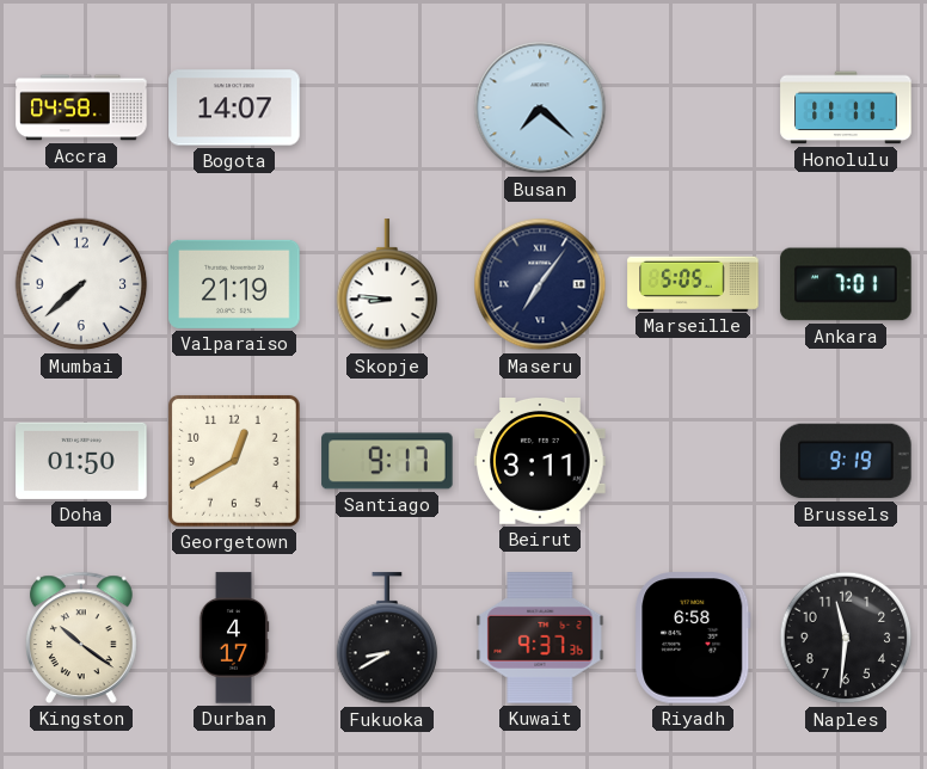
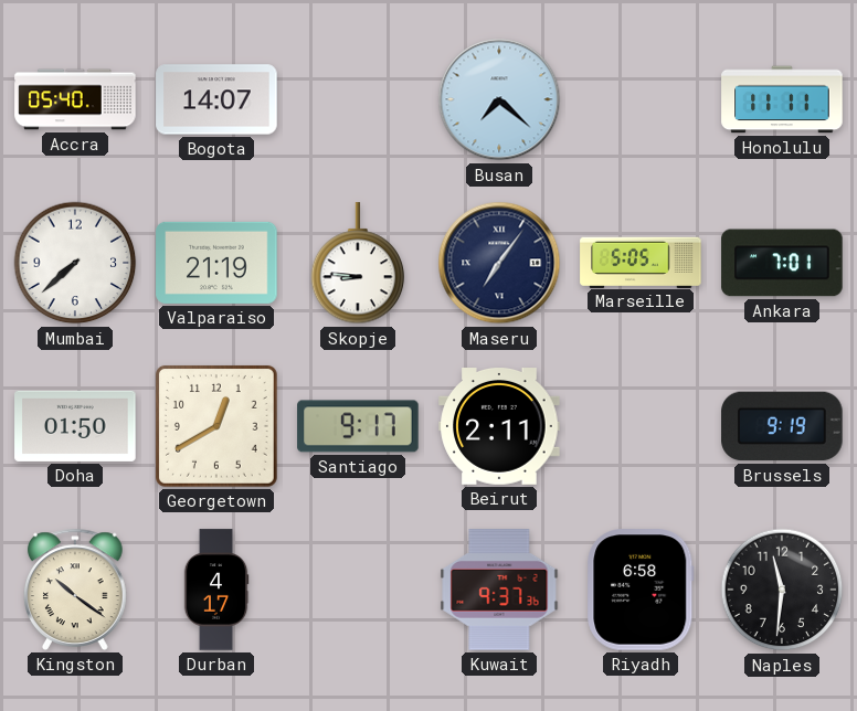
Accra: 04:58 -> 05:40
Beirut: 3:11 -> 2:11
Fukuoka: 8:40 -> none
